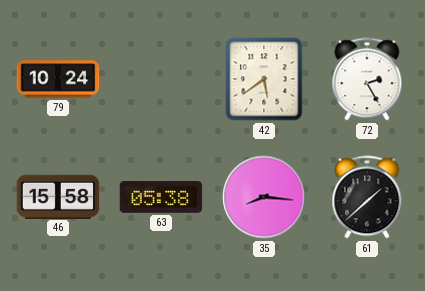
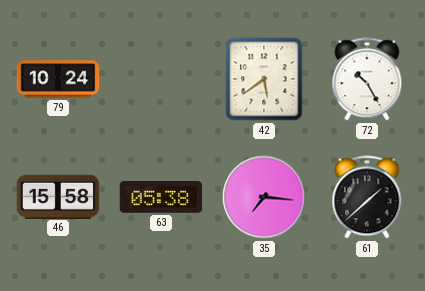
72: 2:25 -> 10:25
35: 8:16 -> 7:16
